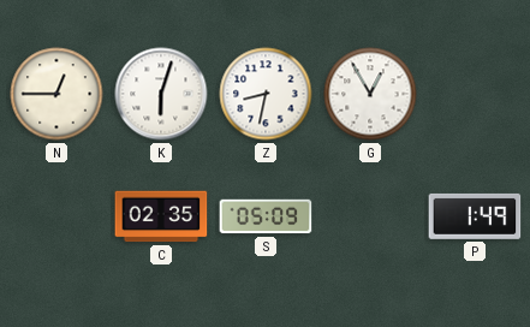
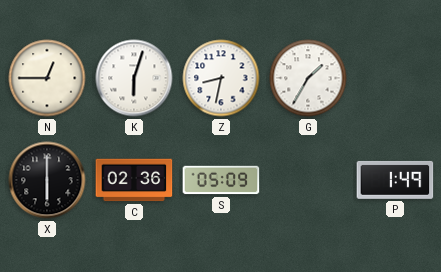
G: 12:55 -> 1:35
X: none -> 6:00
C: 02:35 -> 02:36
